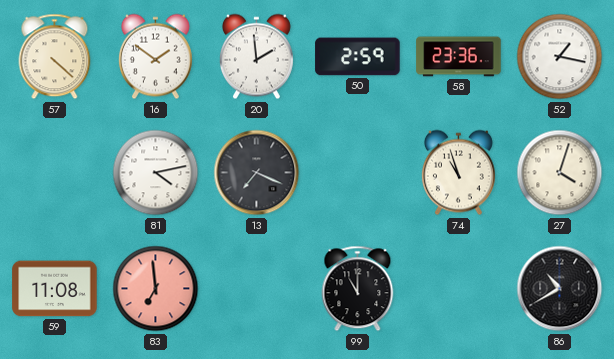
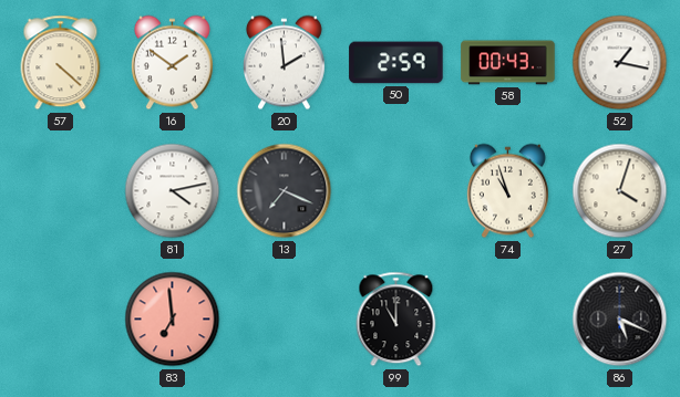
58: 23:36 -> 00:43
59: 11:08 -> none
86: 10:40 -> 5:19
